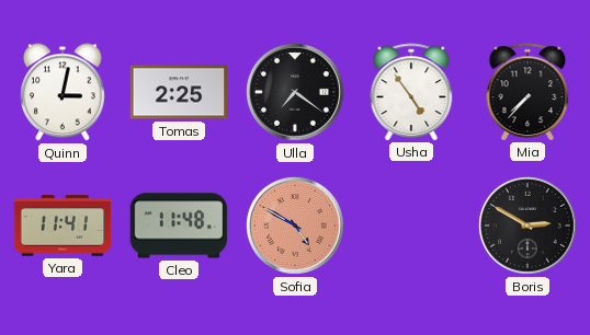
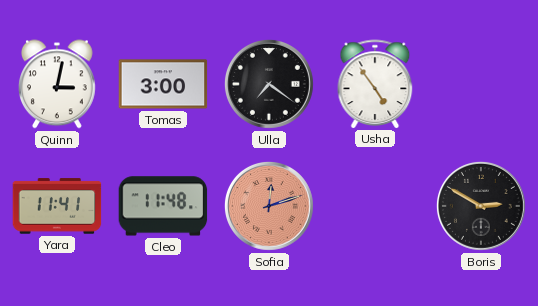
Tomas: 2:25 -> 3:00
Mia: 7:37 -> none
Sofia: 4:50 -> 12:12
